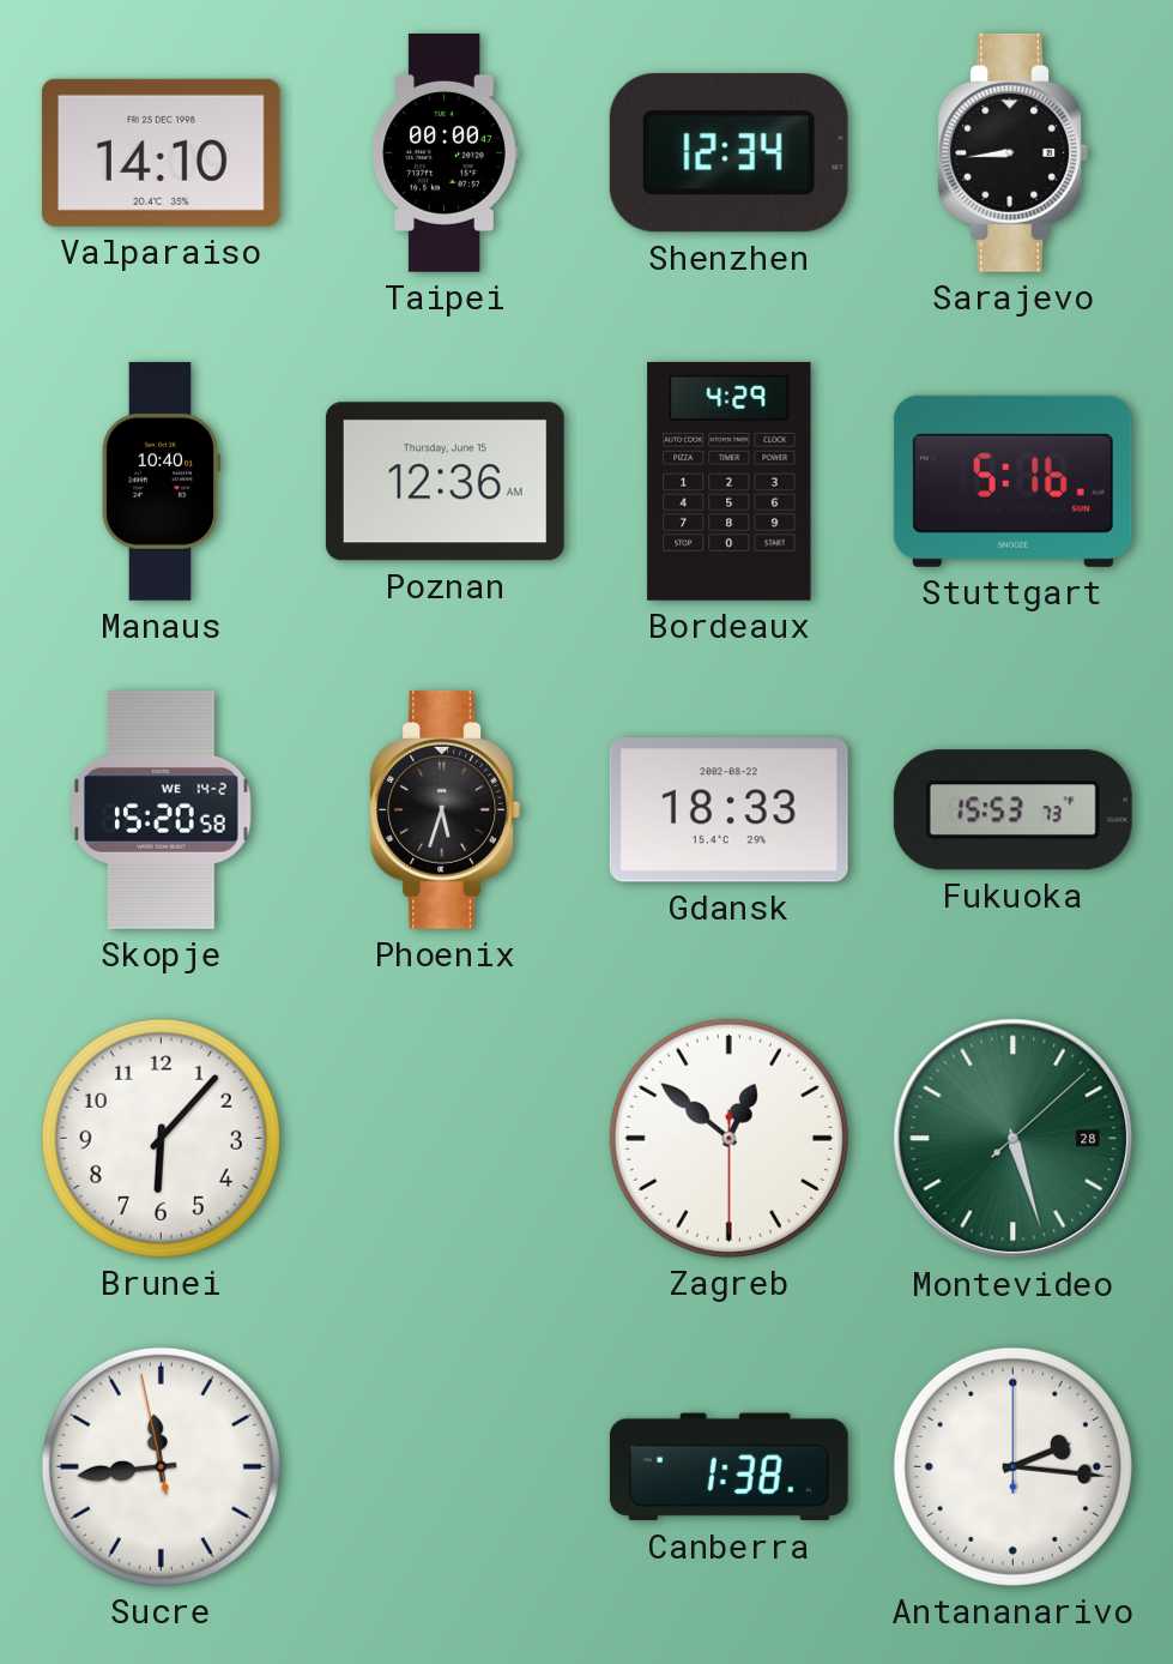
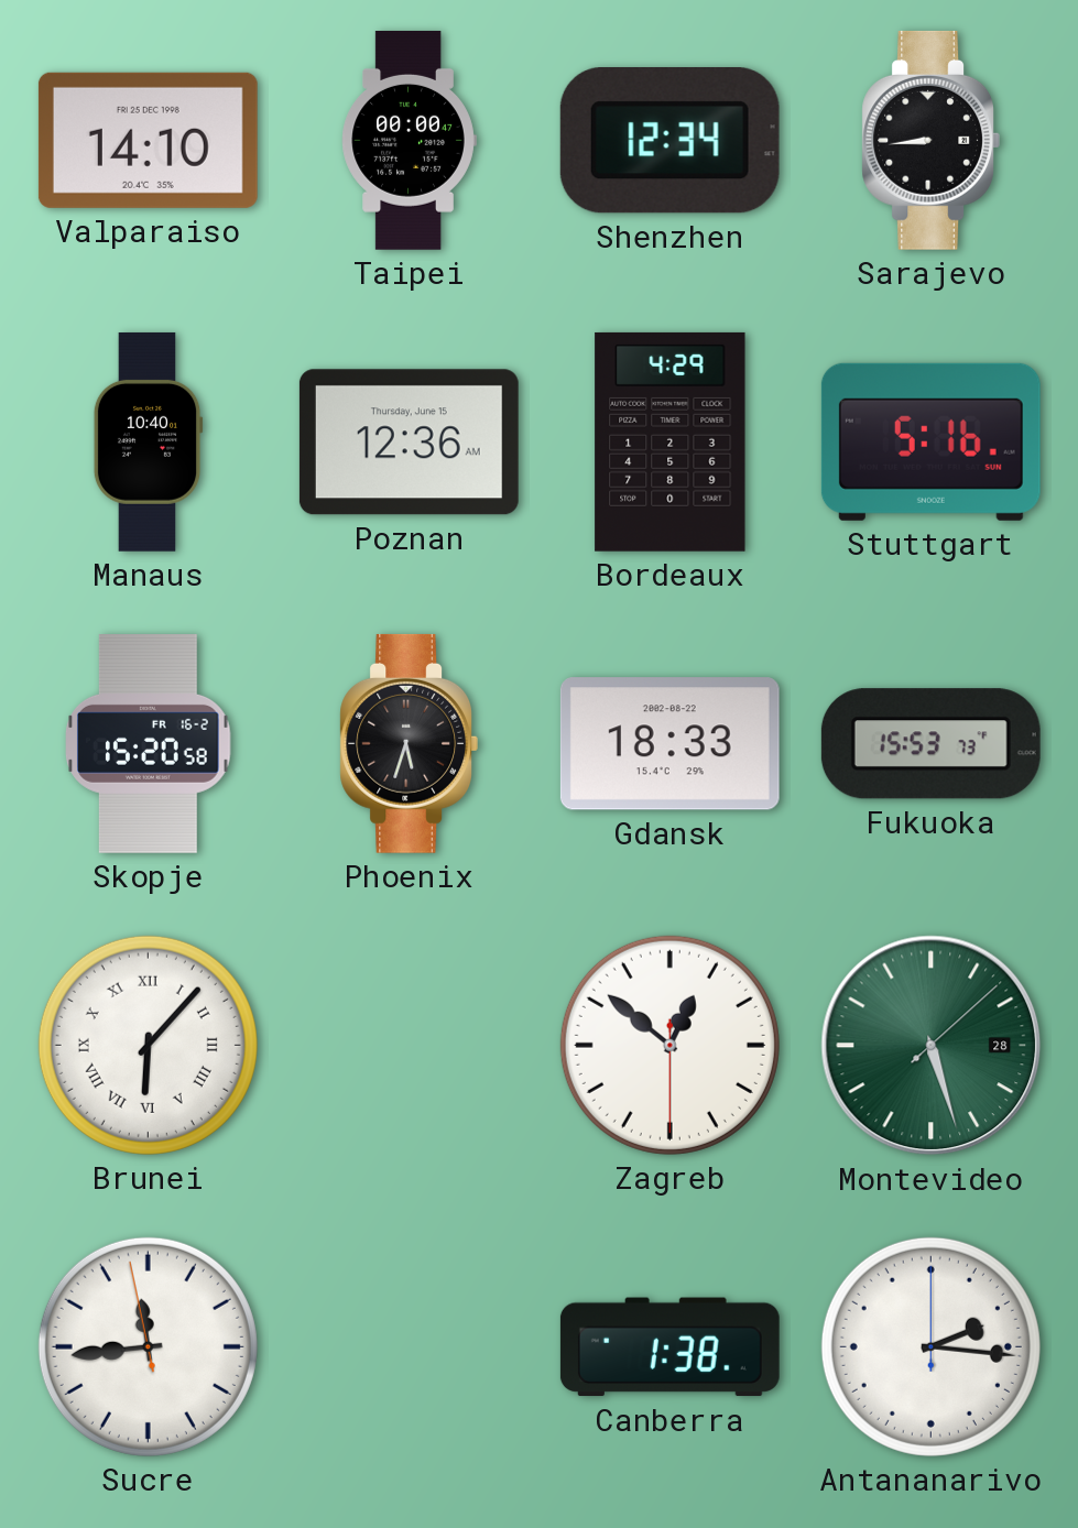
Skopje date: WE 14-2 -> FR 16-2
Brunei numerals: Arabic -> Roman
